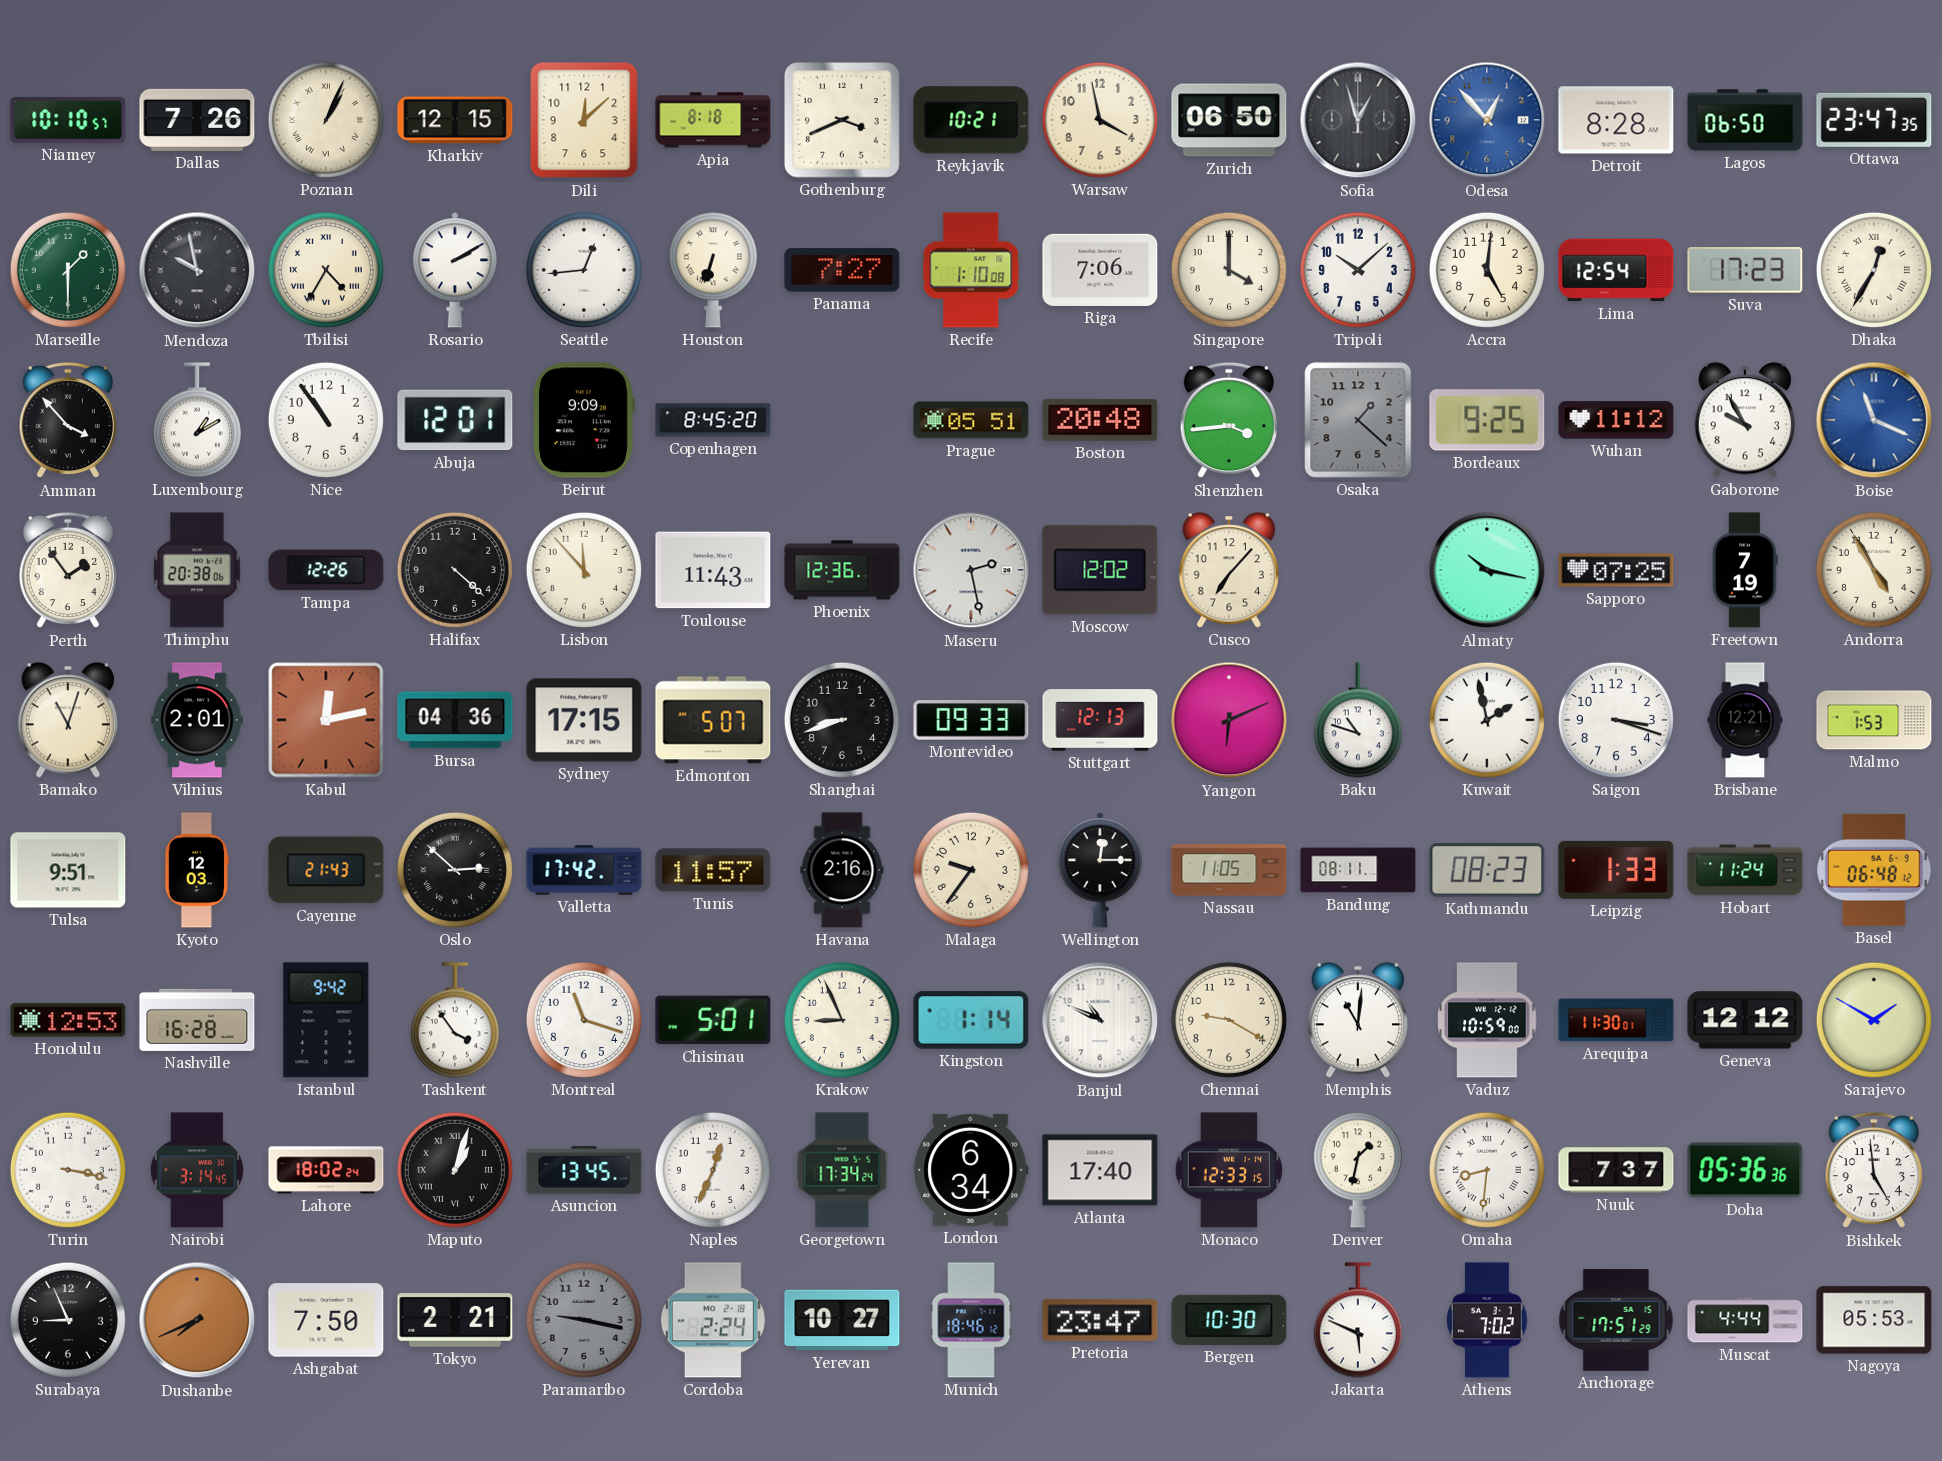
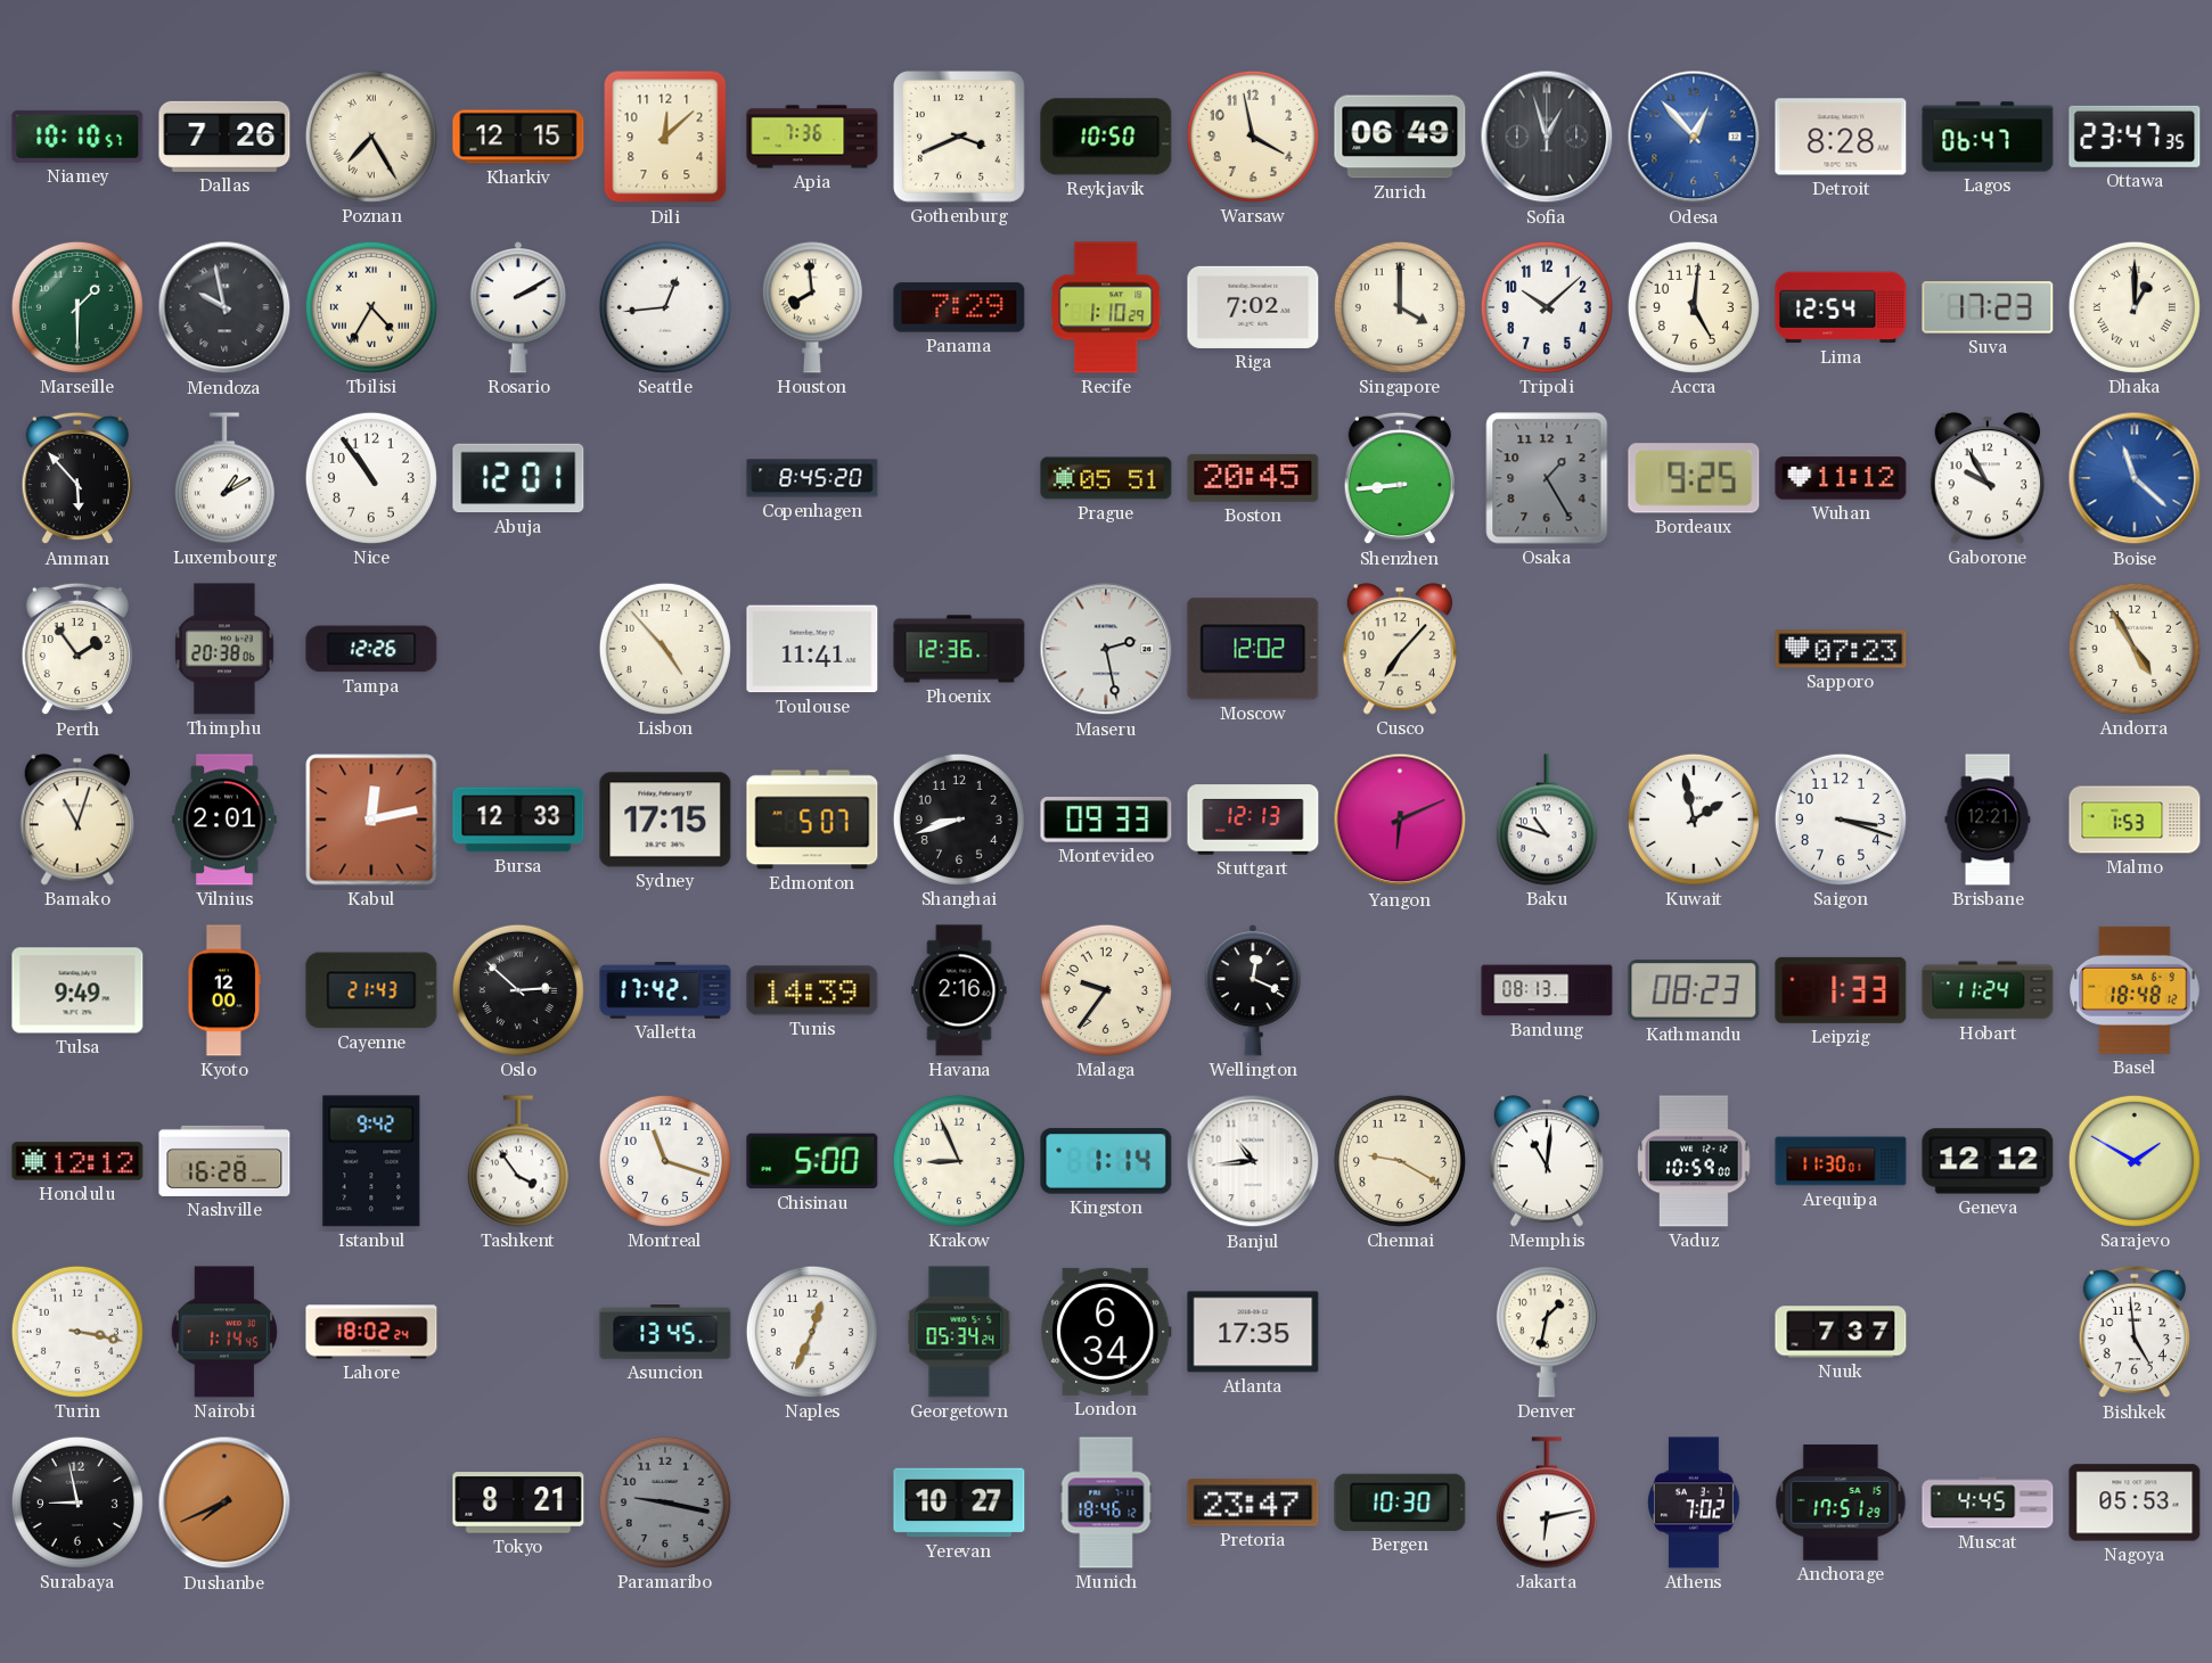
Poznan: 1:04 -> 7:25
Apia: 8:18 -> 7:36
Reykjavik: 10:21 -> 10:50
Zurich: 06:50 -> 06:49
Lagos: 06:50 -> 06:47
Houston: 6:33 -> 7:59
Panama: 7:27 -> 7:29
Recife: 1:10:08 -> 1:10:29
Riga: 7:06 -> 7:02
Dhaka: 12:35 -> 1:00
Amman: 3:53 -> 5:53
Beirut: 9:09 -> none
Boston: 20:48 -> 20:45
Shenzhen: 3:44 -> 8:44
Osaka: 1:22 -> 1:25
Boise: 11:19 -> 11:22
Halifax: 4:22 -> none
Lisbon: 11:53 -> 4:53
Toulouse: 11:43 -> 11:41
Almaty: 10:17 -> none
Sapporo: 07:25 -> 07:23
Freetown: 7:19 -> none
Bursa: 04:36 -> 12:33
Tulsa: 9:51 -> 9:49
Kyoto: 12:03 -> 12:00
Tunis: 11:57 -> 14:39
Wellington: 12:15 -> 12:19
Nassau: 11:05 -> none
Bandung: 08:11 -> 08:13
Basel: 06:48 -> 18:48
Honolulu: 12:53 -> 12:12
Chisinau: 5:01 -> 5:00
Banjul: 10:49 -> 10:44
Nairobi: 3:14 -> 1:14
Maputo: 1:03 -> none
Georgetown: 17:34 -> 05:34
Atlanta: 17:40 -> 17:35
Monaco: 12:33 -> none
Omaha: 8:31 -> none
Doha: 05:36 -> none
Surabaya: 8:56 -> 8:58
Ashgabat: 7:50 -> none
Tokyo: 2:21 -> 8:21
Cordoba: 2:24 -> none
Jakarta: 5:49 -> 6:13
Muscat: 4:44 -> 4:45
